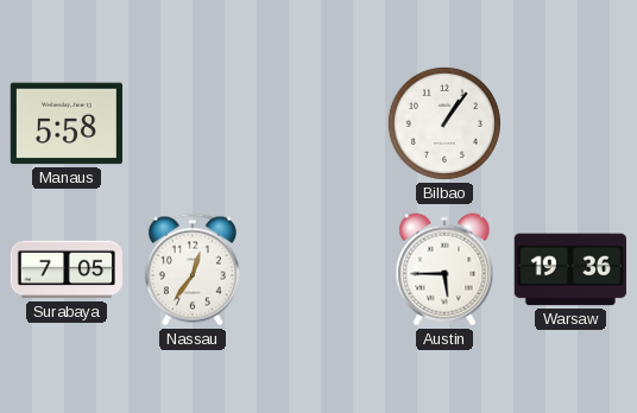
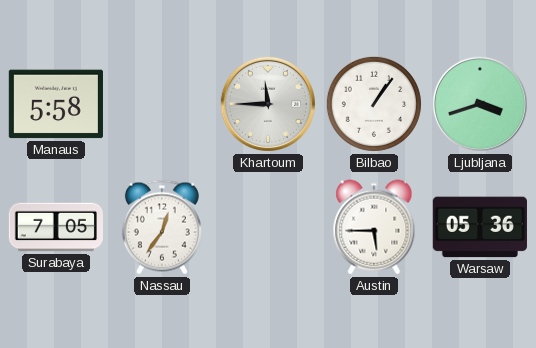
Khartoum: none -> 11:45
Ljubljana: none -> 3:42
Warsaw: 19:36 -> 05:36
